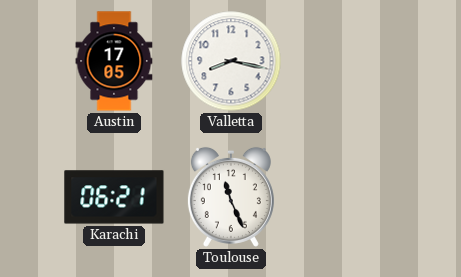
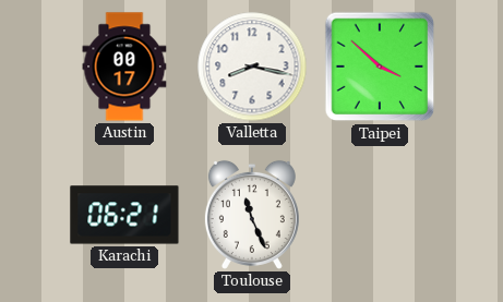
Austin: 17:05 -> 00:17
Taipei: none -> 3:52
